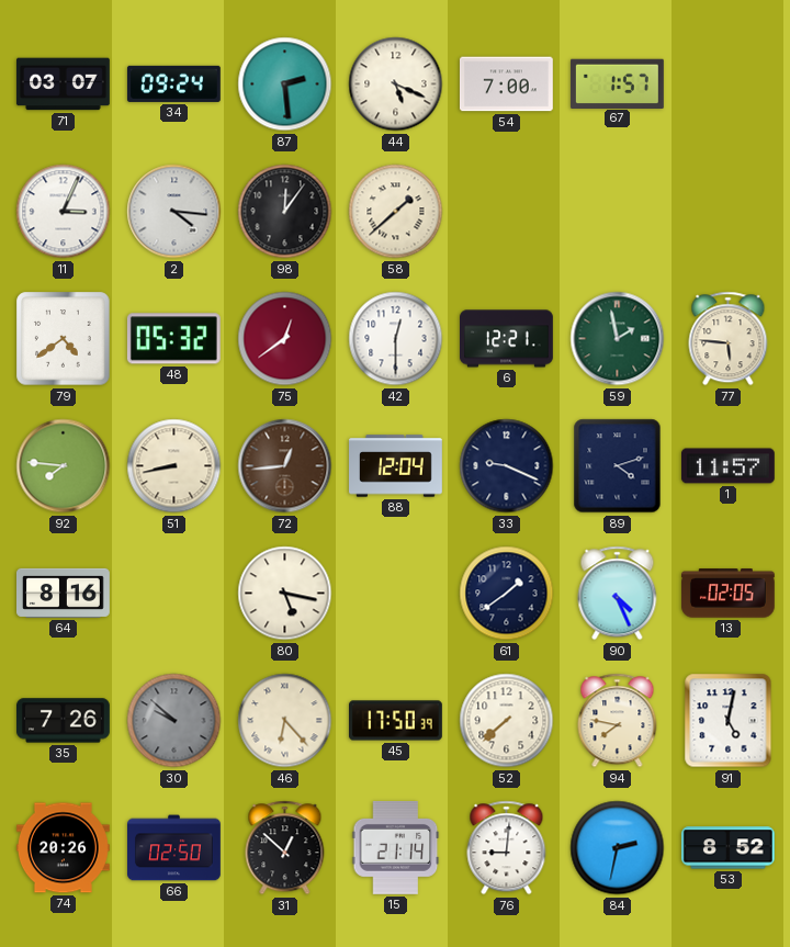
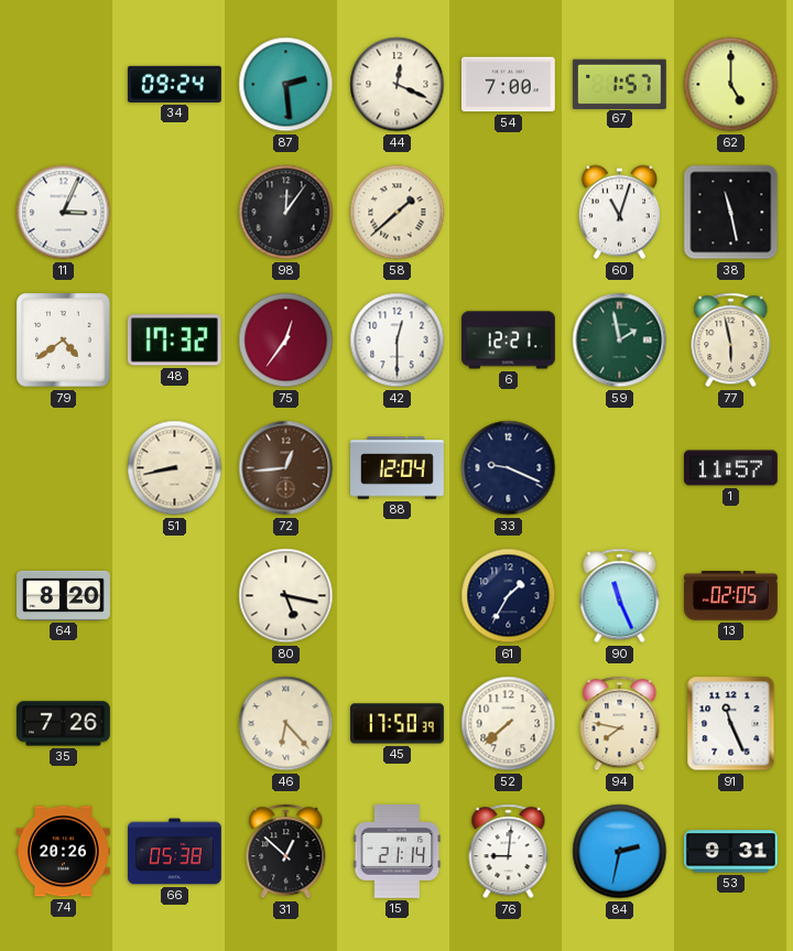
71: 03:07 -> none
44: 5:19 -> 12:19
62: none -> 5:00
2: 4:16 -> none
60: none -> 11:03
38: none -> 11:28
48: 05:32 -> 17:32
75: 12:39 -> 12:36
77: 5:46 -> 5:58
92: 7:46 -> none
89: 4:12 -> none
64: 8:16 -> 8:20
61: 1:39 -> 1:35
90: 4:26 -> 11:26
30: 9:52 -> none
91: 5:02 -> 11:26
66: 02:50 -> 05:38
53: 8:52 -> 9:31
